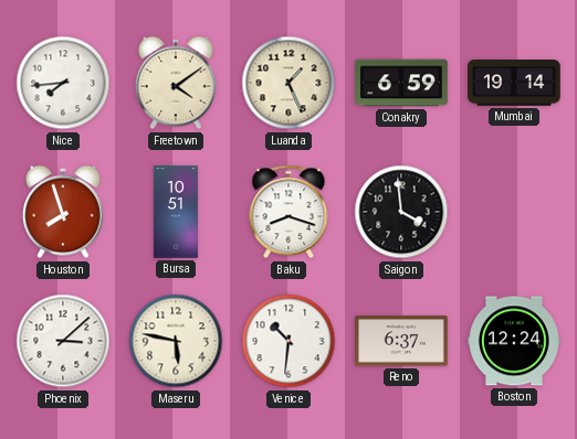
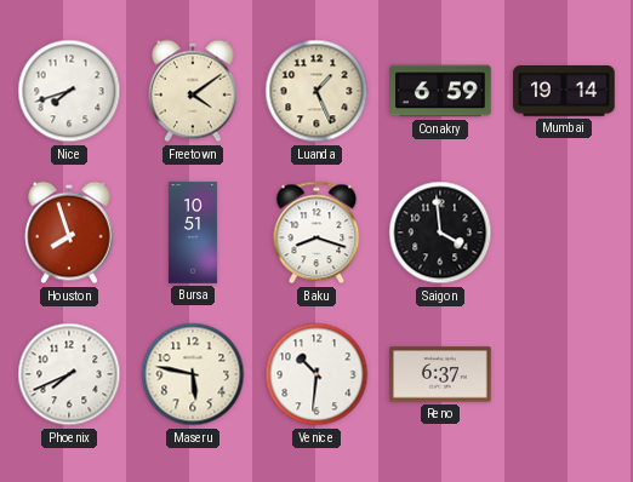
Nice: 7:44 -> 7:42
Phoenix: 3:08 -> 7:41
Boston: 12:24 -> none
